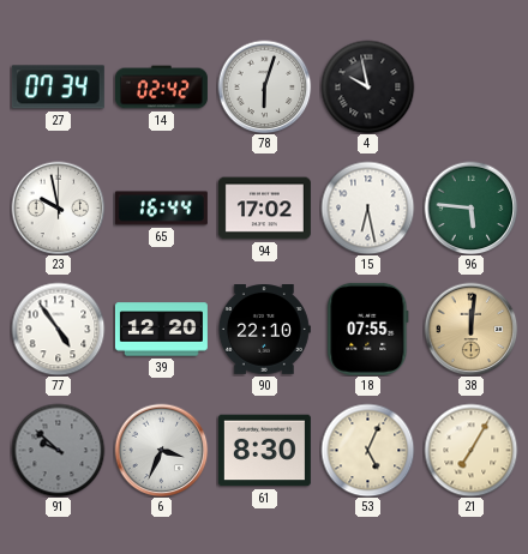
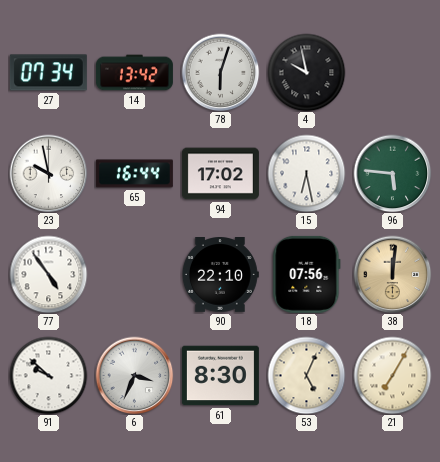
14: 02:42 -> 13:42
39: 12:20 -> none
18: 07:55 -> 07:56
91 dial: grey -> white
